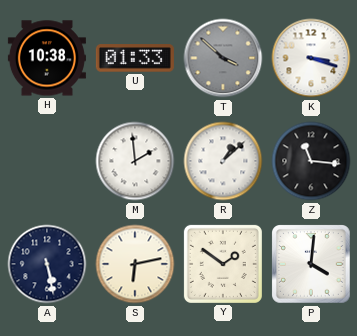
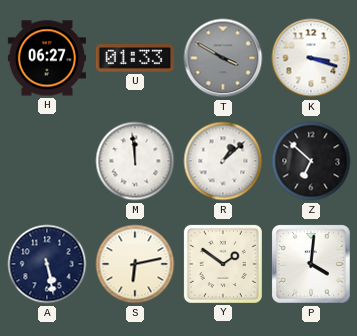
H: 10:38 -> 06:27
T: 3:52 -> 3:50
M: 1:59 -> 11:59
Z: 11:16 -> 6:52
